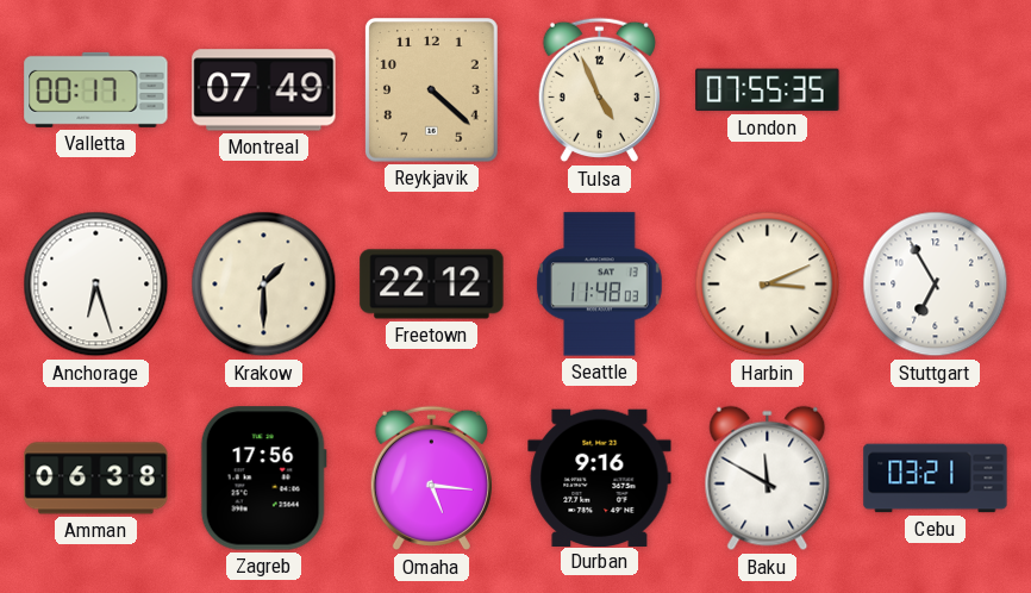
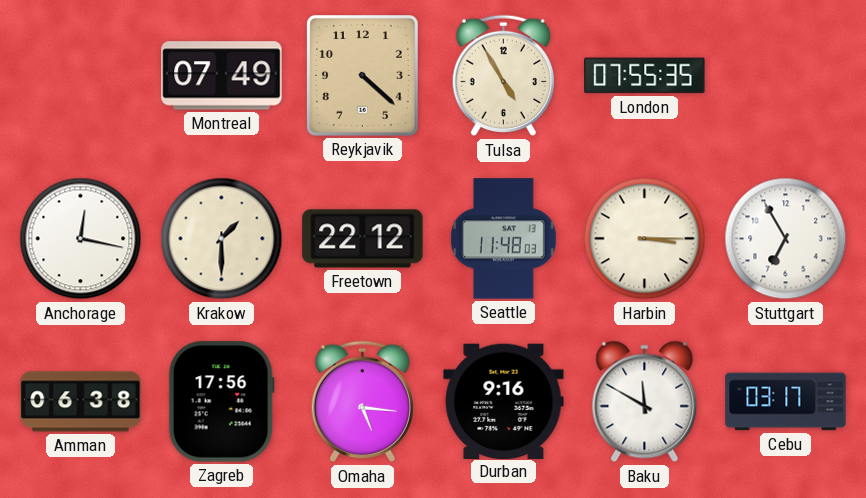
Valletta: 00:17 -> none
Tulsa: 4:56 -> 4:55
Anchorage: 6:27 -> 12:17
Harbin: 3:11 -> 3:15
Cebu: 03:21 -> 03:17
